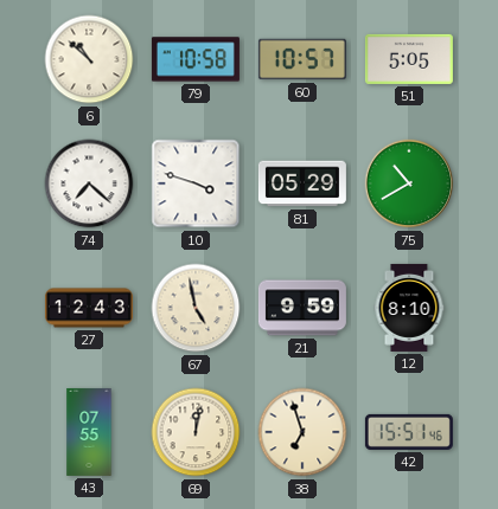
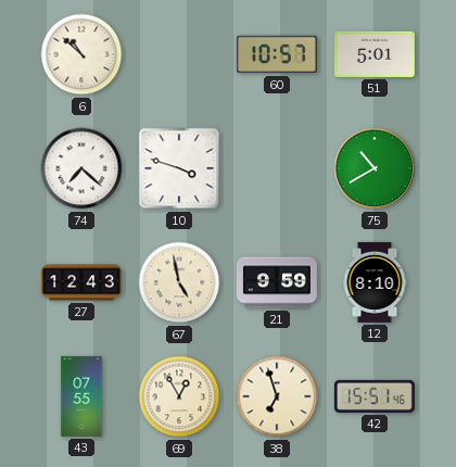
79: 10:58 -> none
51: 5:05 -> 5:01
81: 05:29 -> none
69: 12:02 -> 12:55
